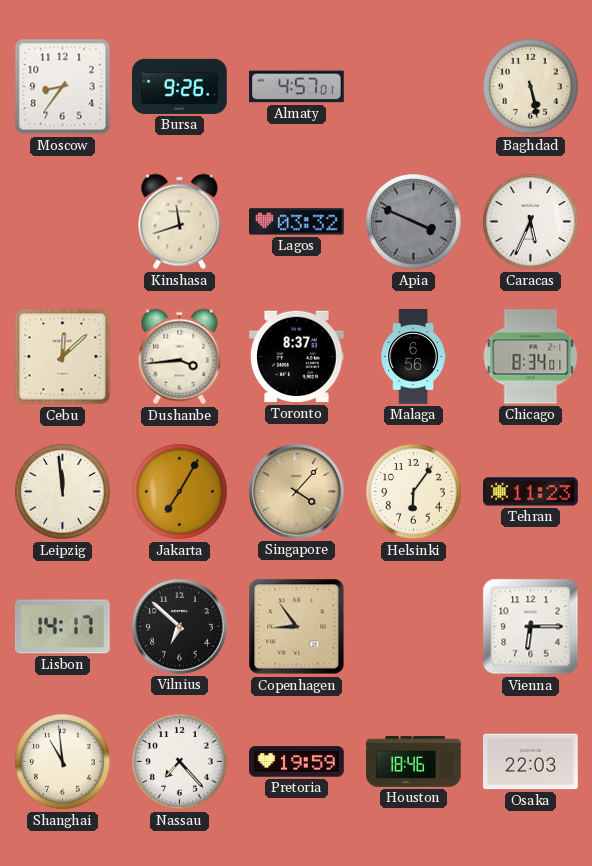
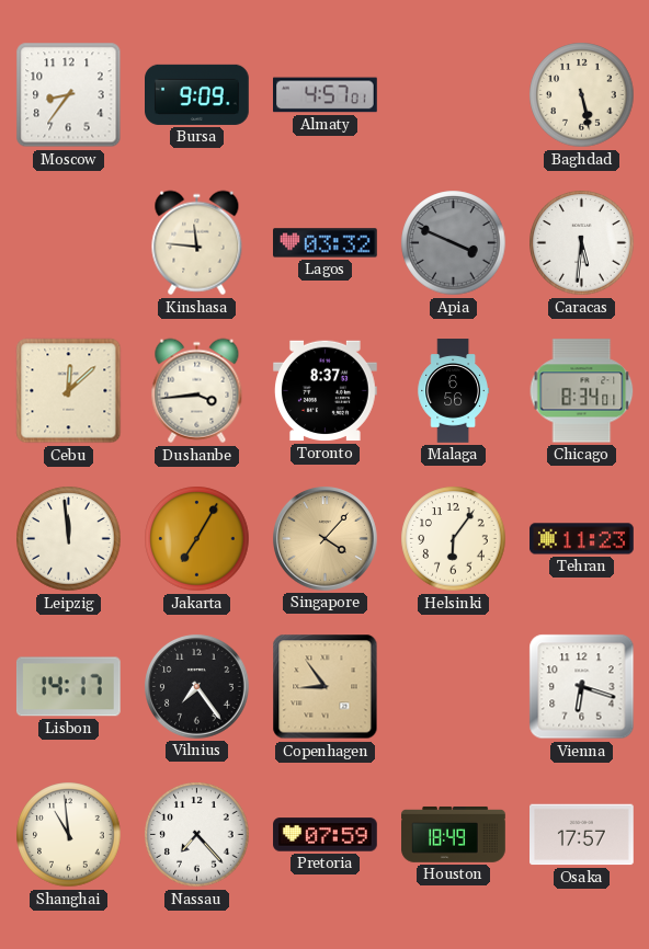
Bursa: 9:26 -> 9:09
Kinshasa: 11:42 -> 11:46
Caracas: 5:34 -> 5:31
Vilnius: 6:52 -> 7:24
Vienna: 6:15 -> 6:18
Pretoria: 19:59 -> 07:59
Houston: 18:46 -> 18:49
Osaka: 22:03 -> 17:57
